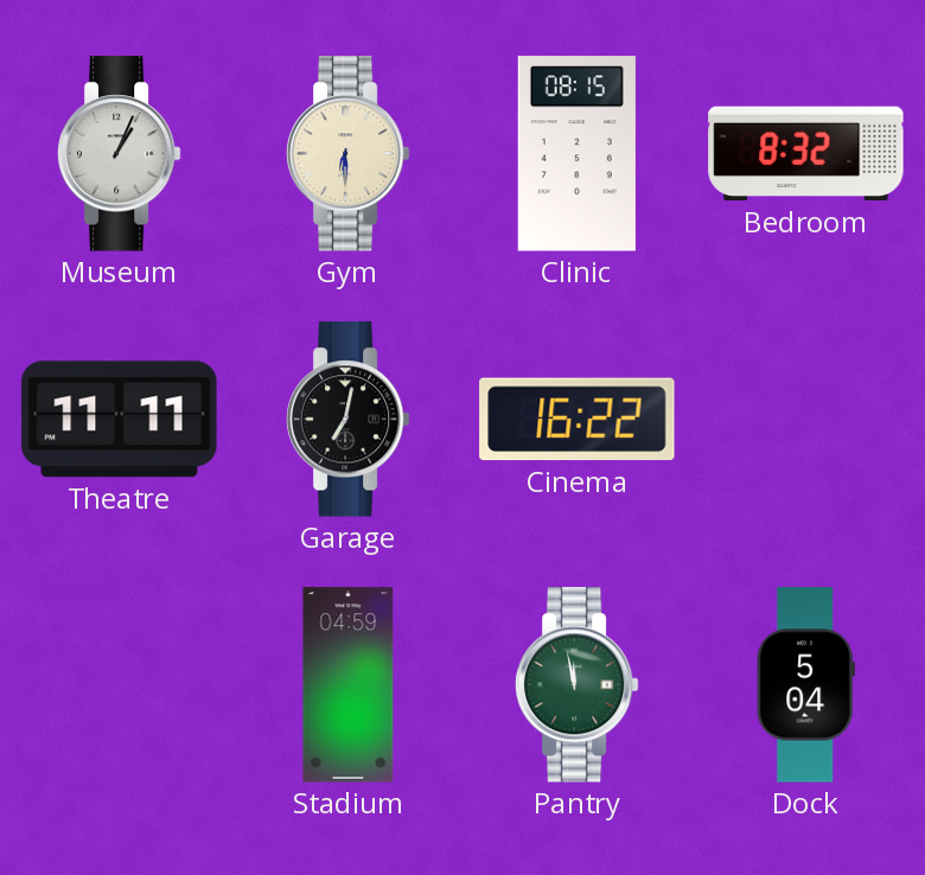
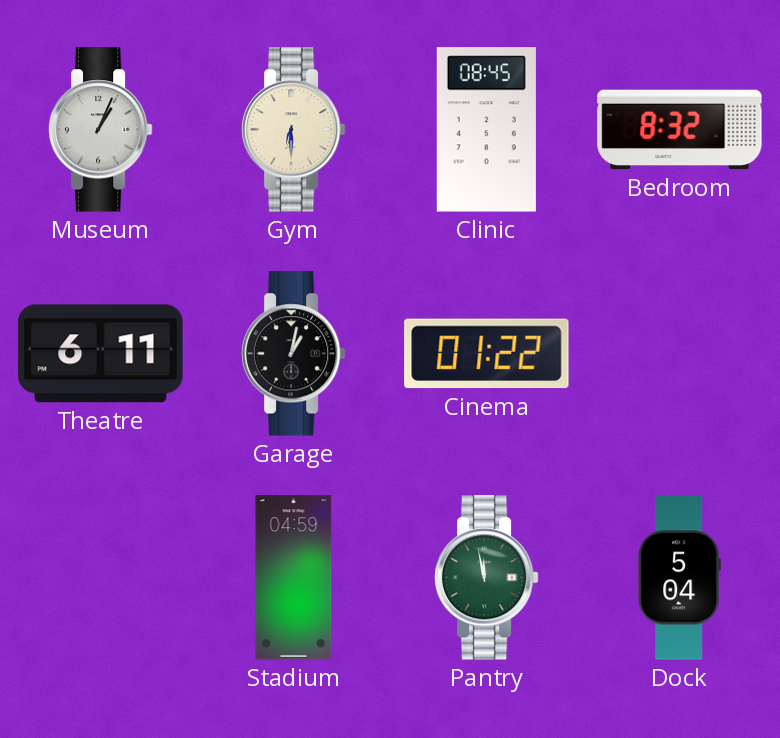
Clinic: 08:15 -> 08:45
Theatre: 11:11 -> 6:11
Garage: 7:02 -> 1:02
Cinema: 16:22 -> 01:22
